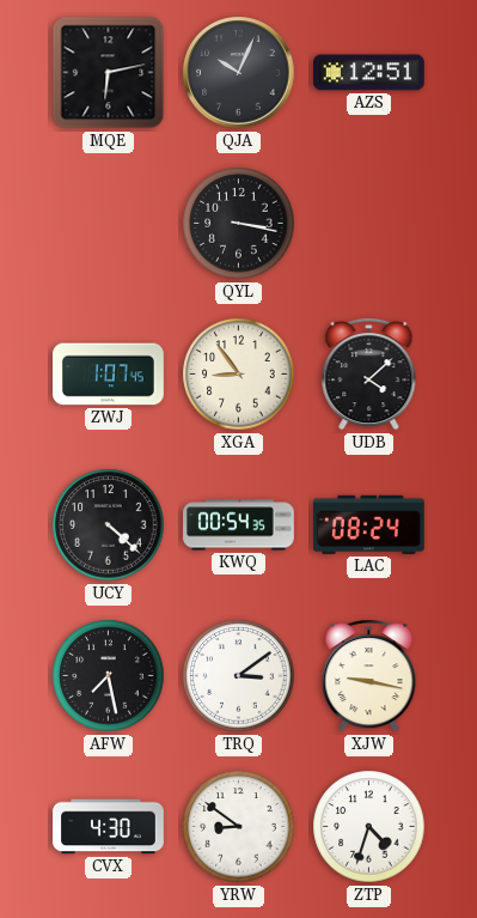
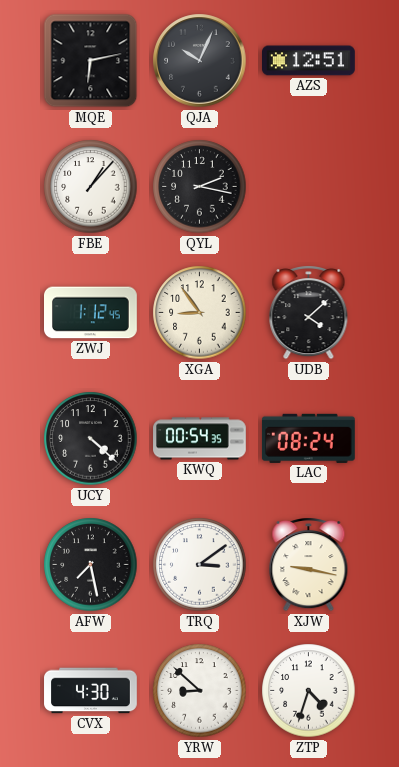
FBE: none -> 1:07
QYL: 3:17 -> 2:17
ZWJ: 1:07 -> 1:12
YRW: 8:51 -> 8:52
